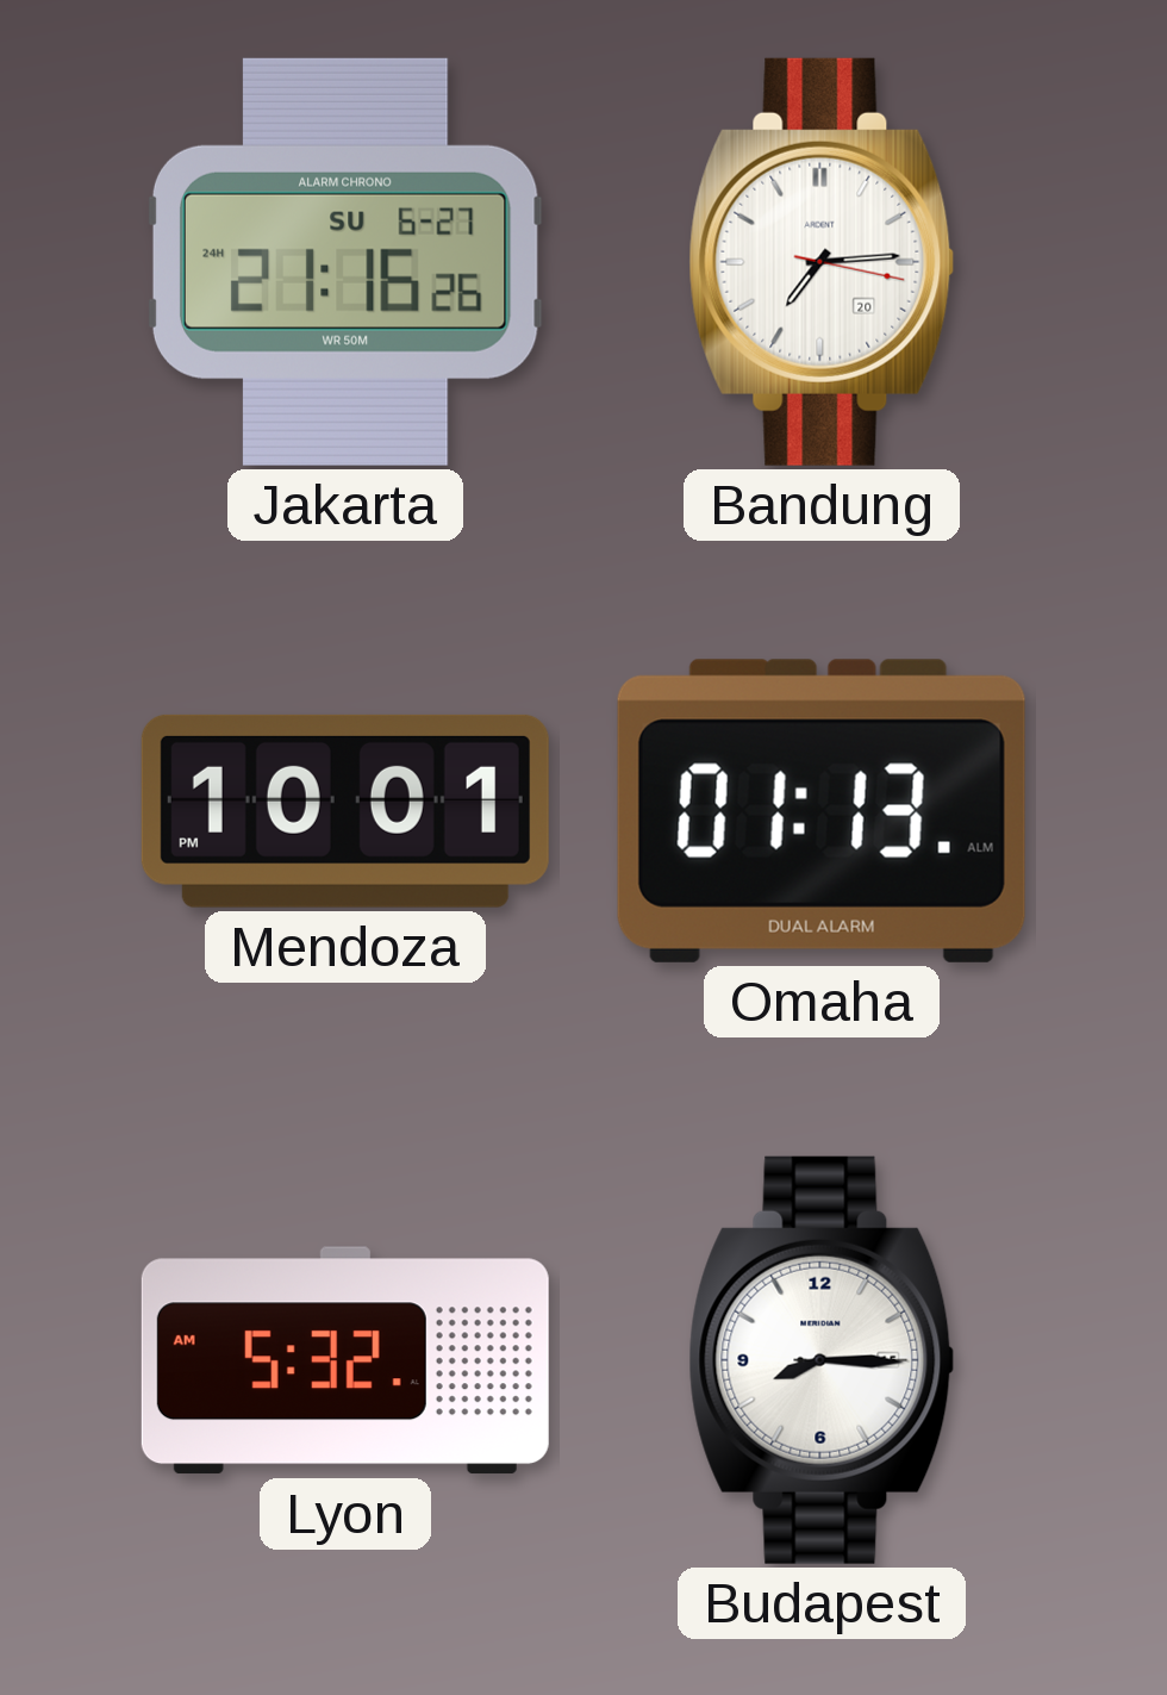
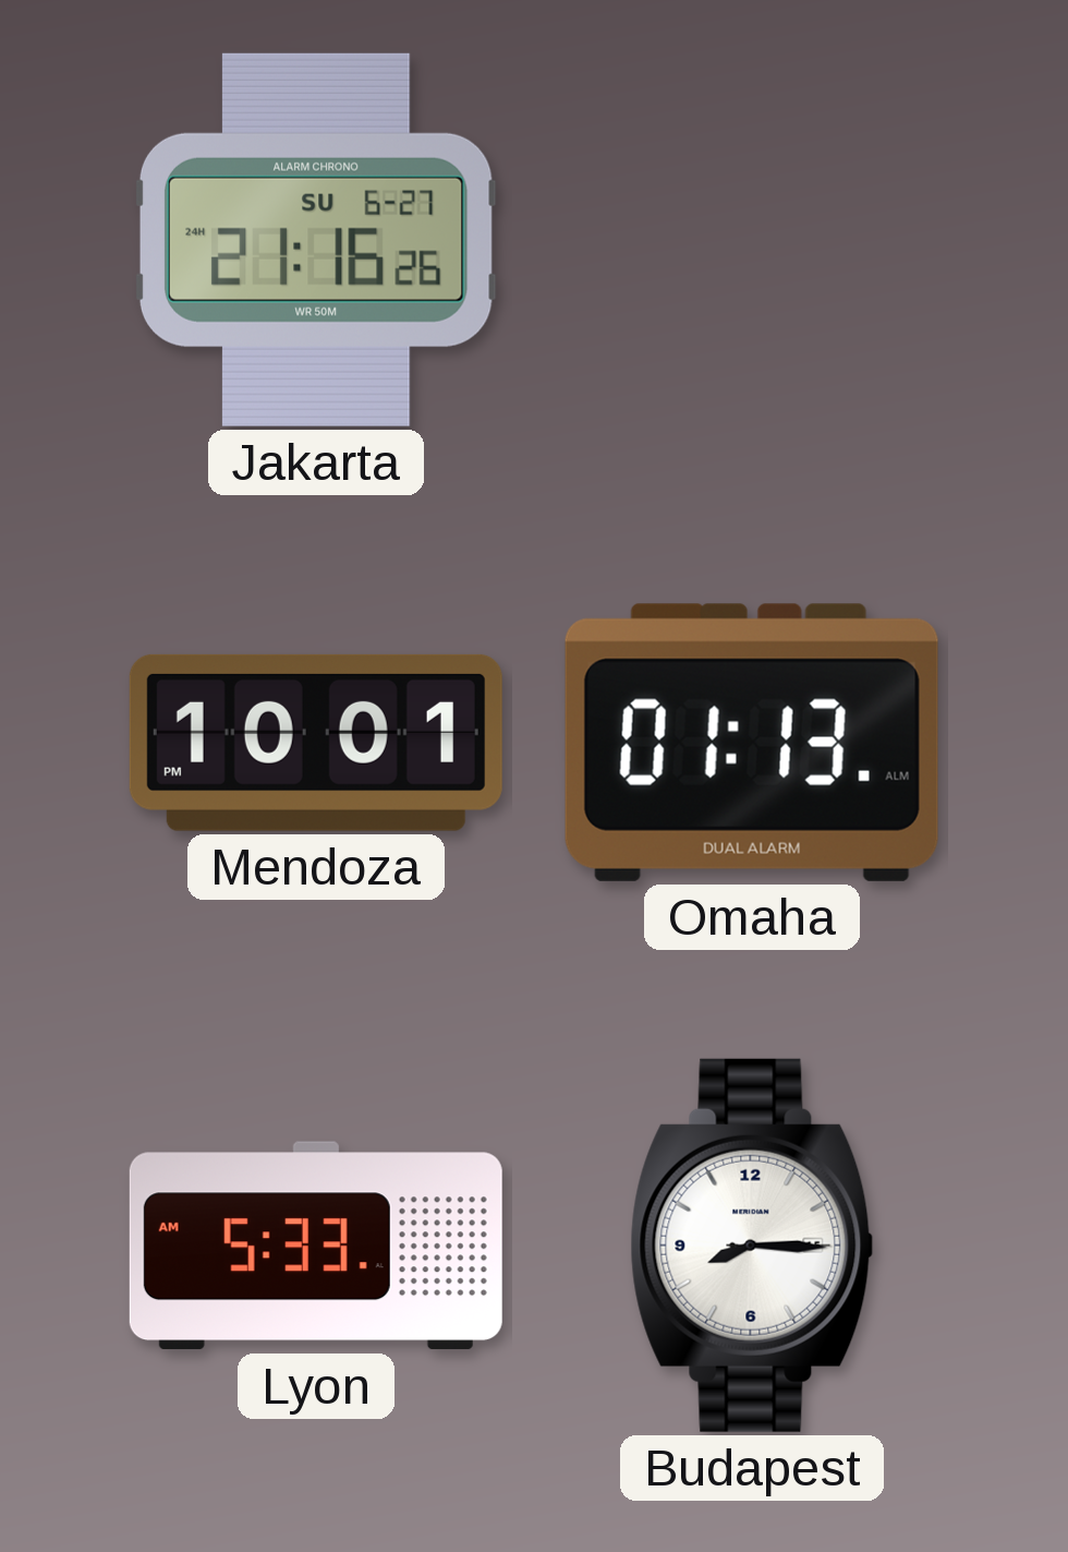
Bandung: 7:14 -> none
Lyon: 5:32 -> 5:33
